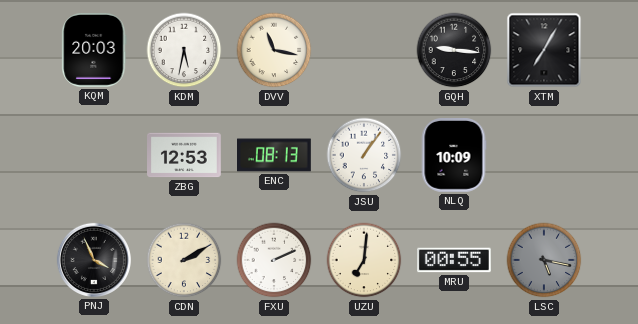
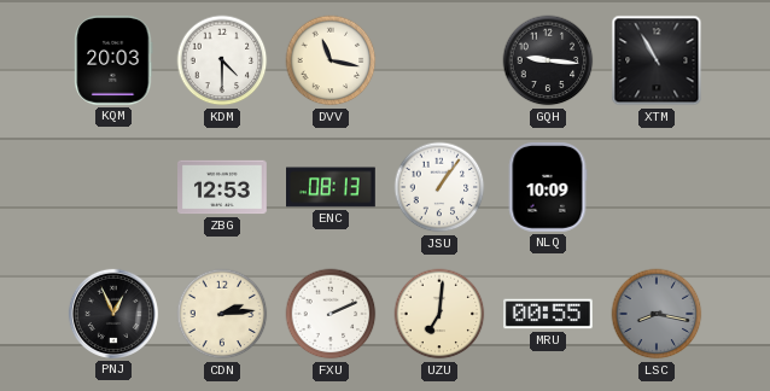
KDM: 5:32 -> 4:30
XTM: 7:05 -> 10:55
PNJ: 3:56 -> 12:56
CDN: 2:10 -> 2:14
LSC: 5:17 -> 8:17
